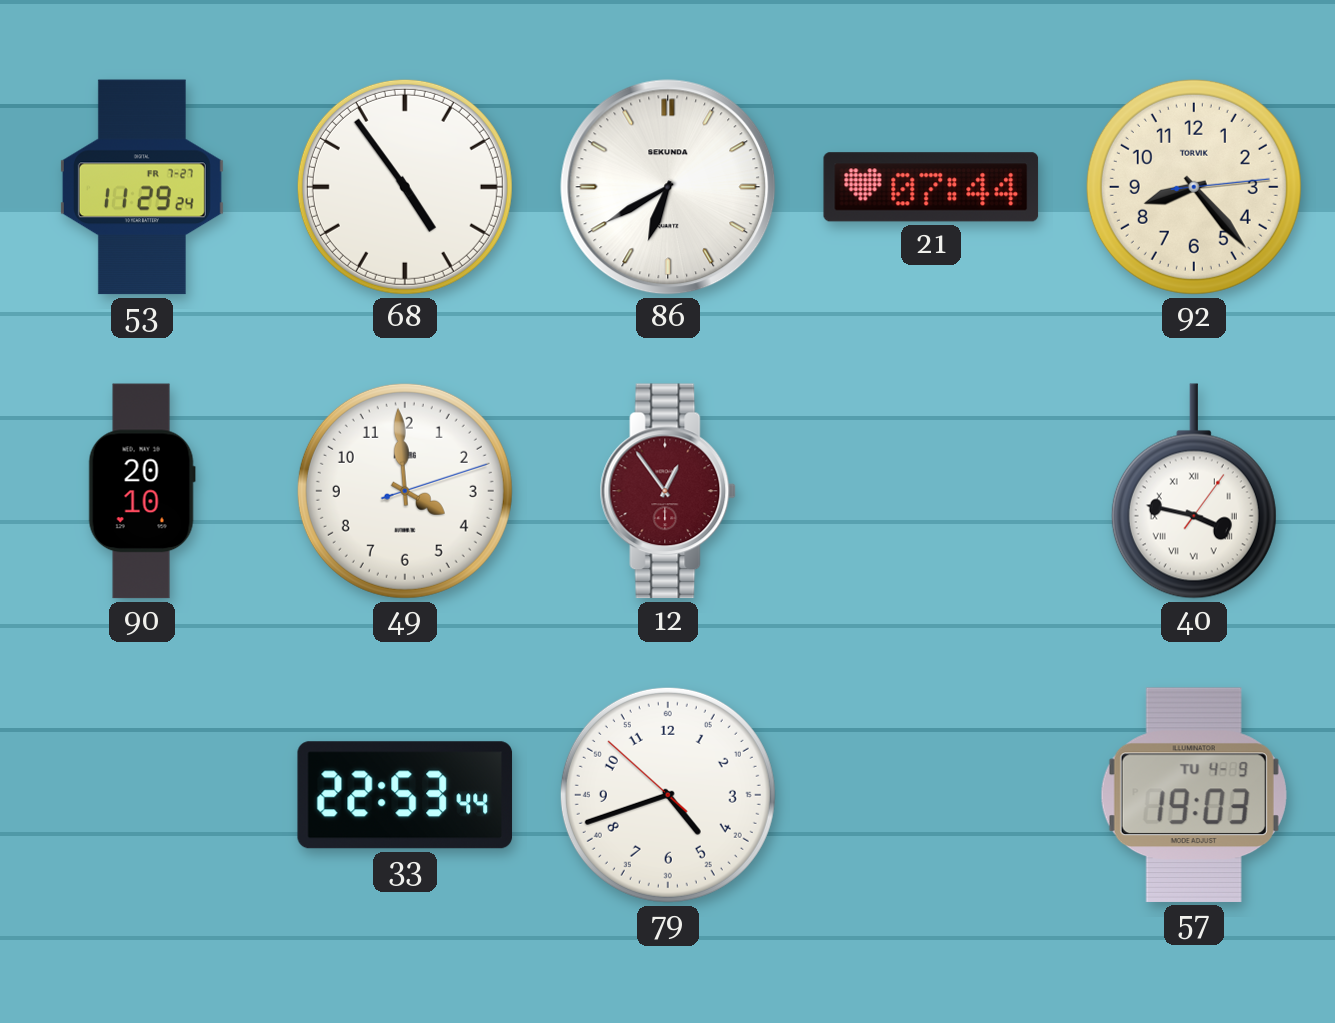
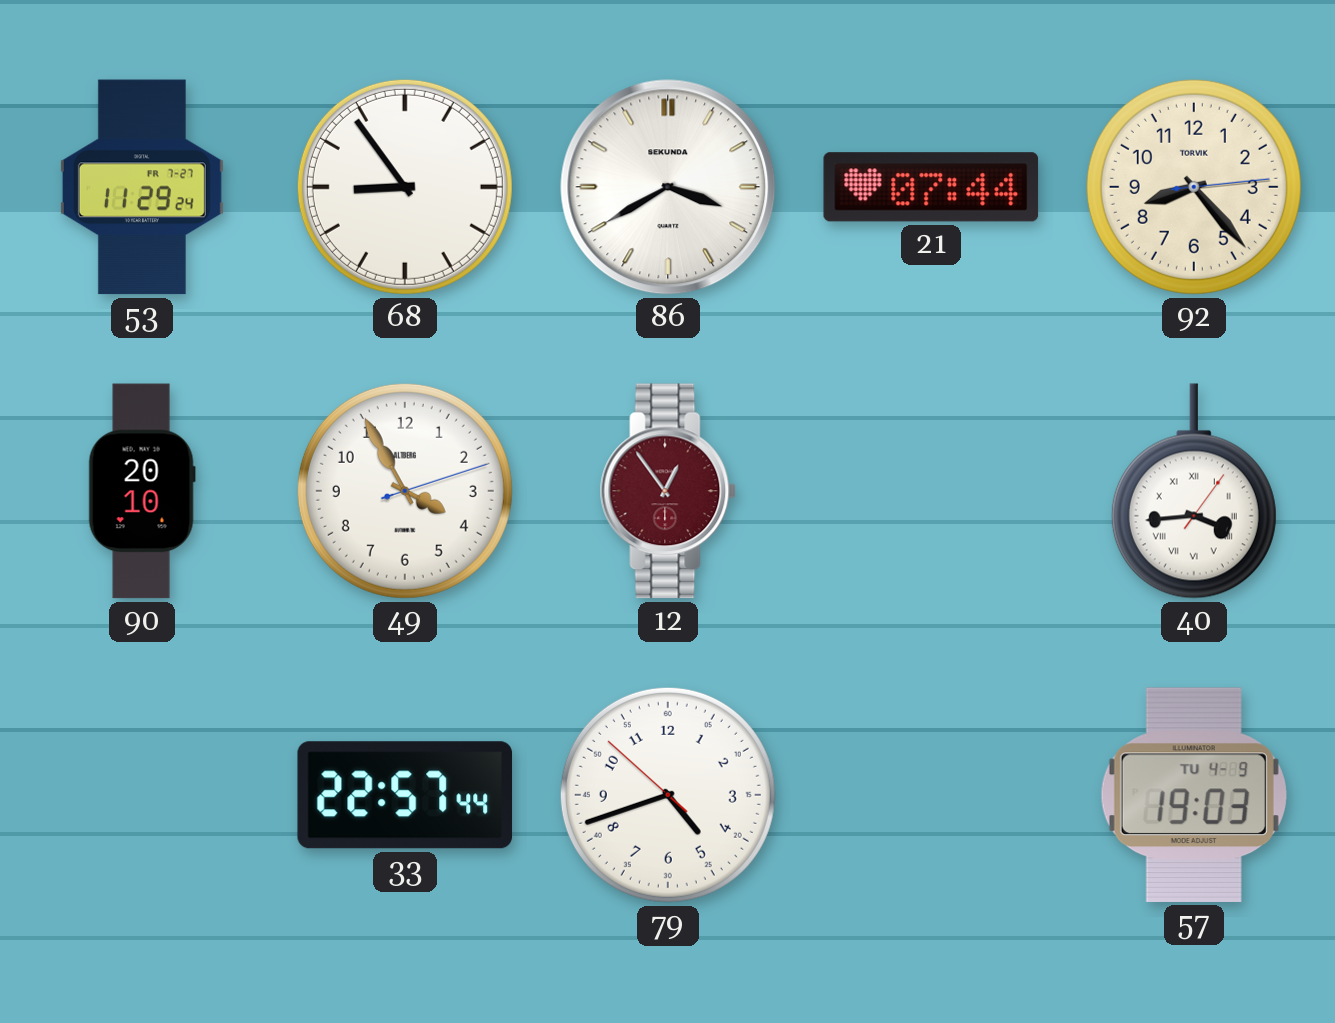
68: 4:54 -> 8:54
86: 6:40 -> 3:40
49: 3:59 -> 3:55
40: 3:47 -> 3:44
33: 22:53 -> 22:57
